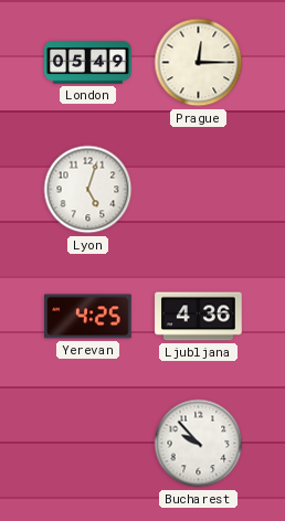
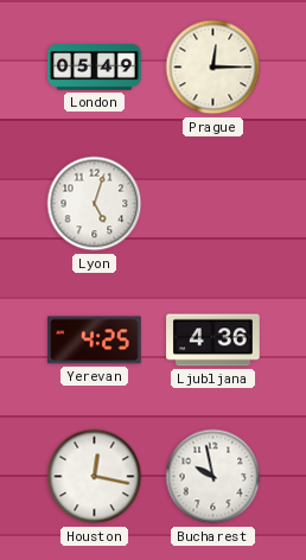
Houston: none -> 12:17
Bucharest: 9:53 -> 9:58
